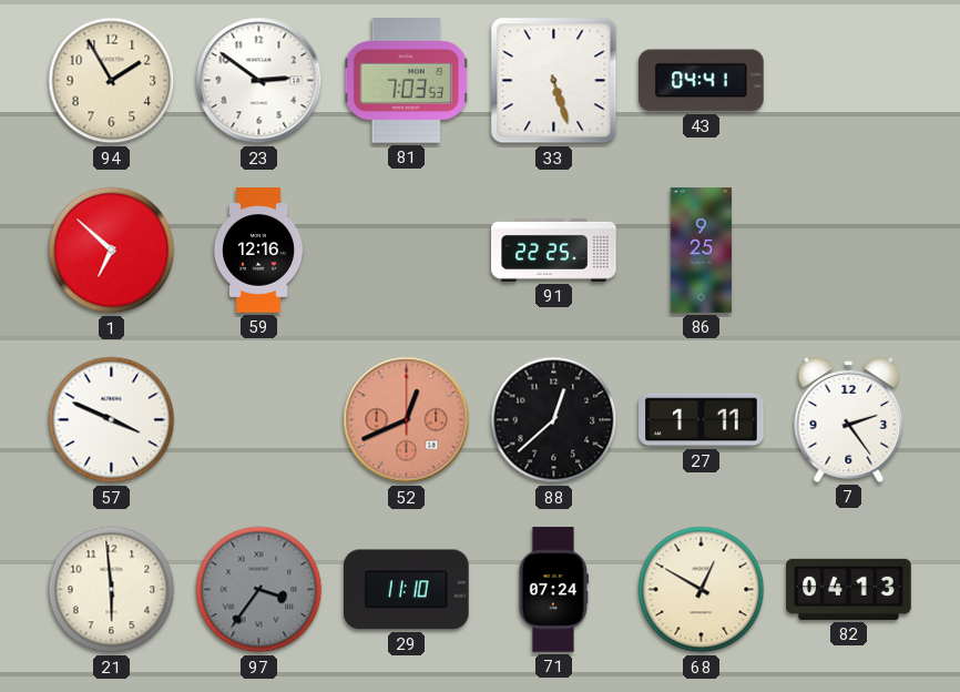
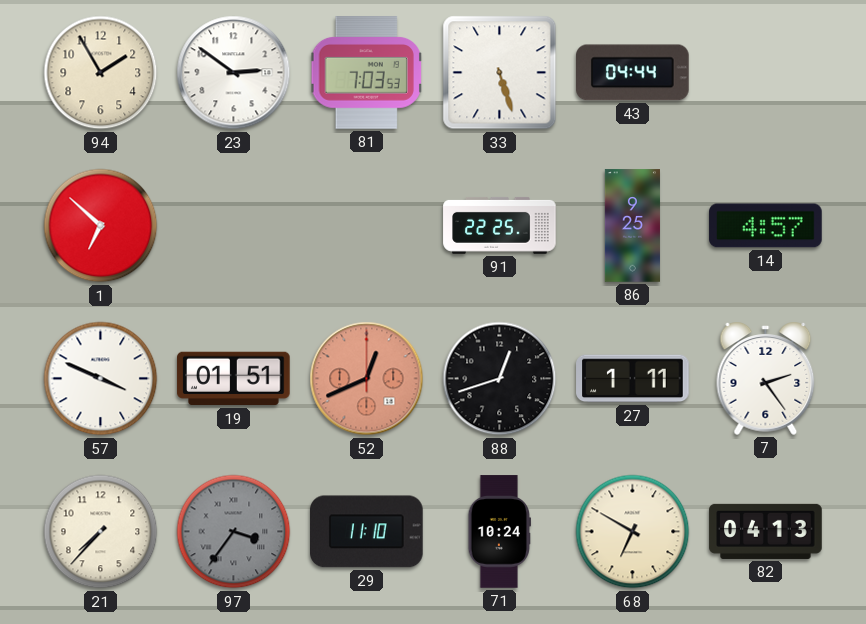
43: 04:41 -> 04:44
59: 12:16 -> none
14: none -> 4:57
19: none -> 01:51
88: 12:38 -> 12:42
21: 5:59 -> 7:37
71: 07:24 -> 10:24
68: 12:50 -> 6:50
